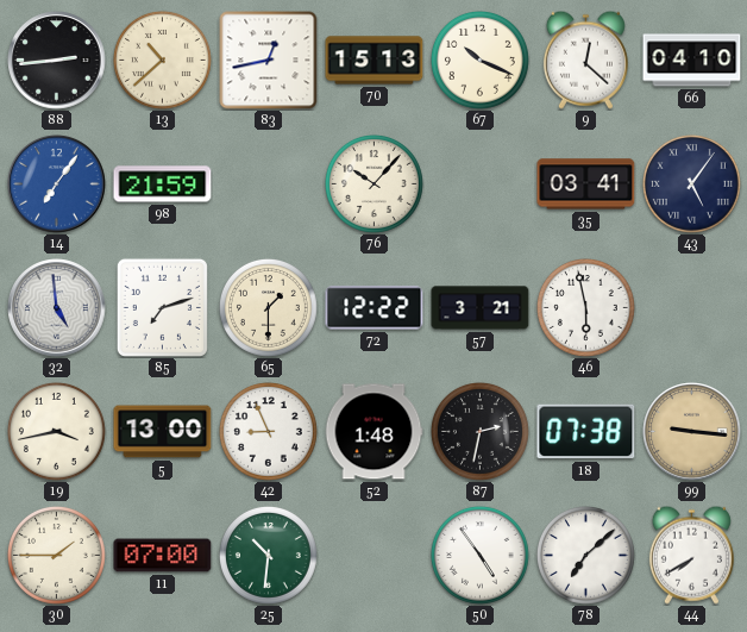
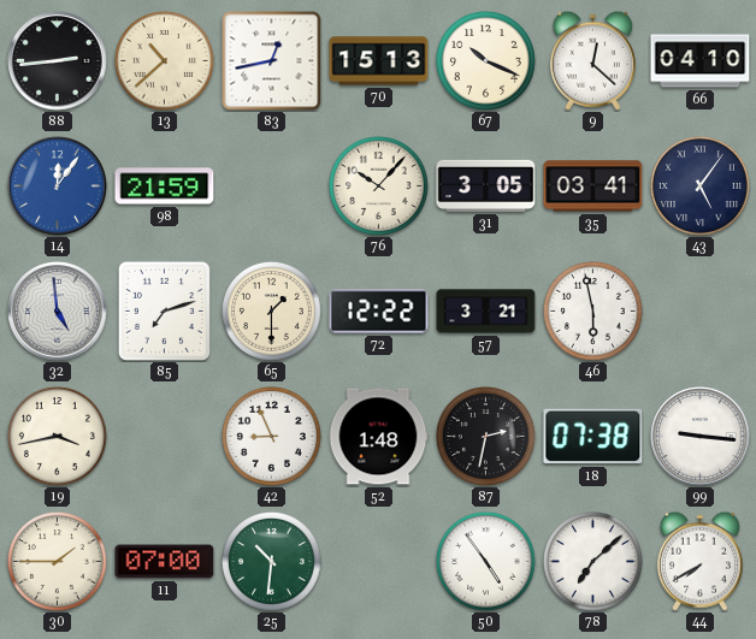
14: 7:06 -> 12:06
31: none -> 3:05
5: 13:00 -> none
99 dial: champagne -> white
